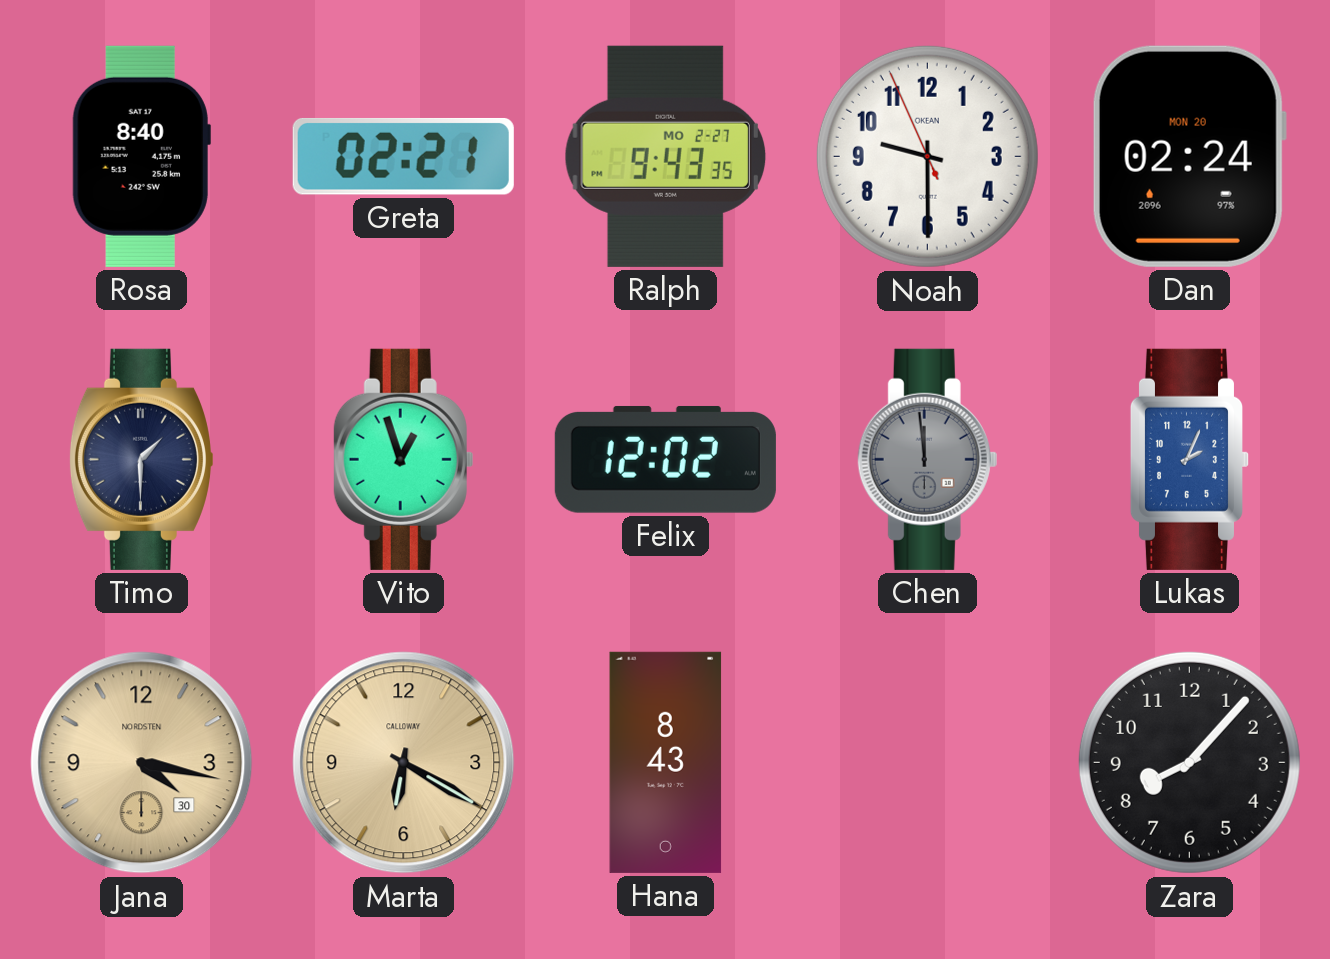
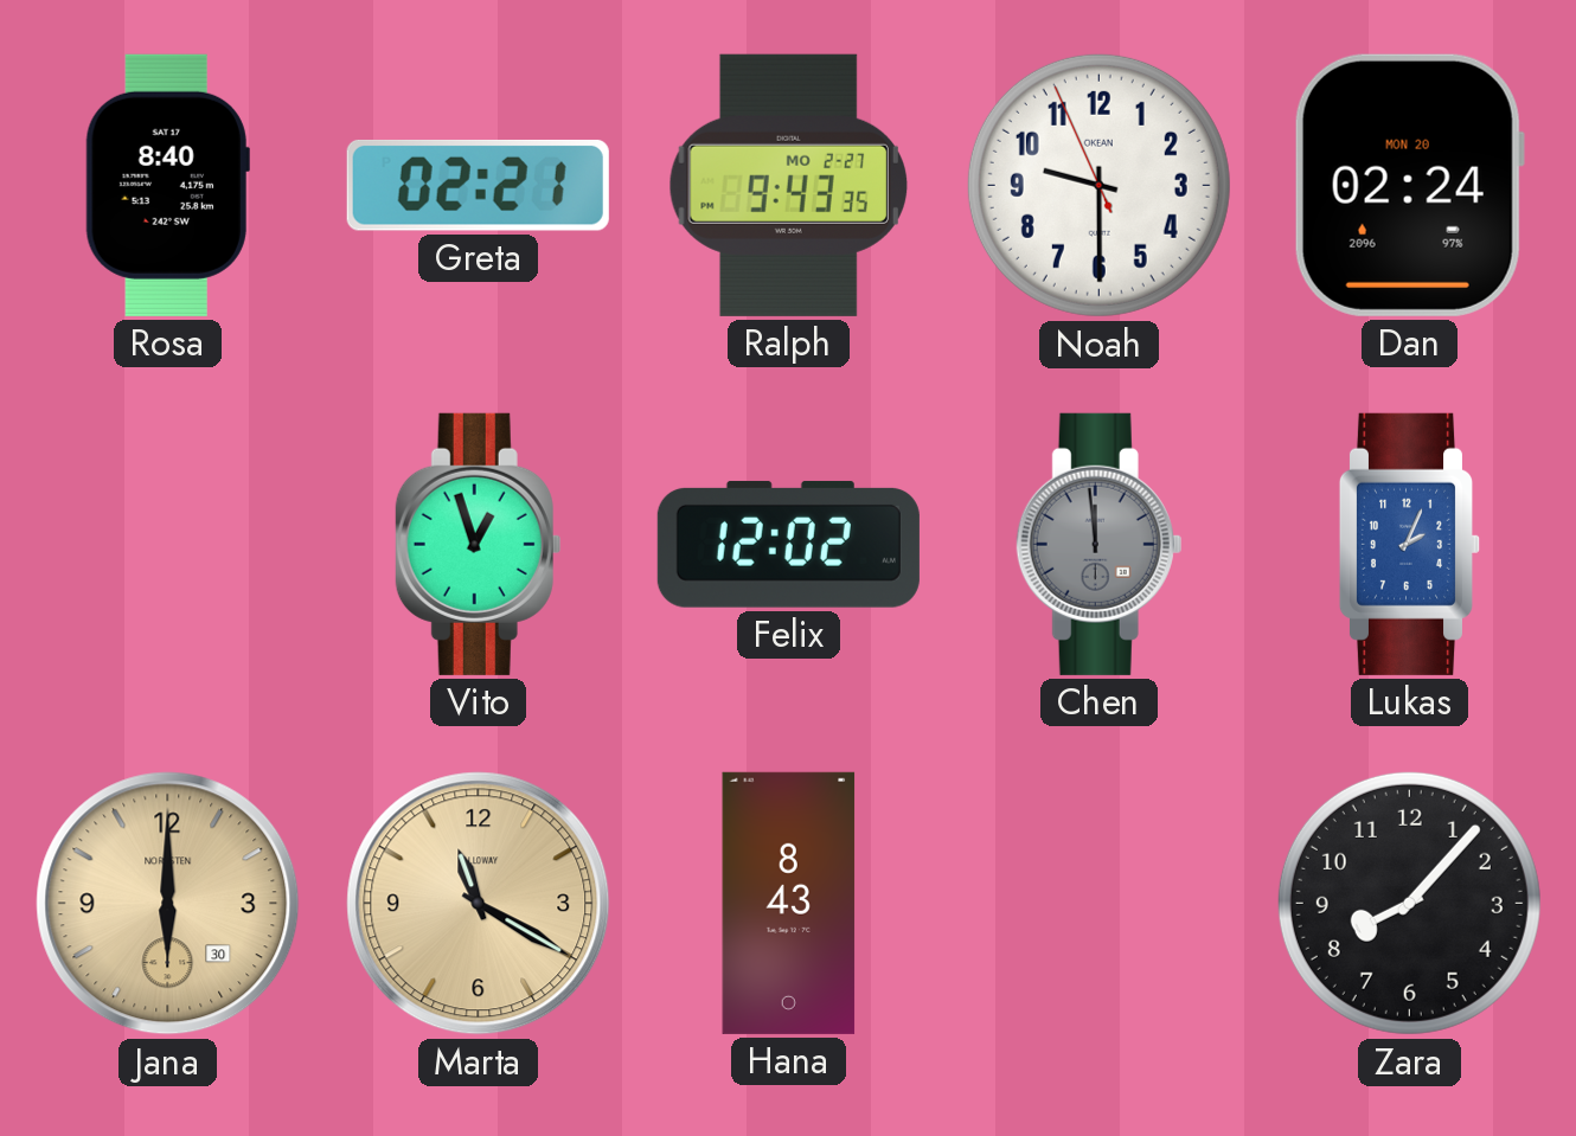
Timo: 1:30 -> none
Jana: 4:17 -> 6:00
Marta: 6:20 -> 11:20
